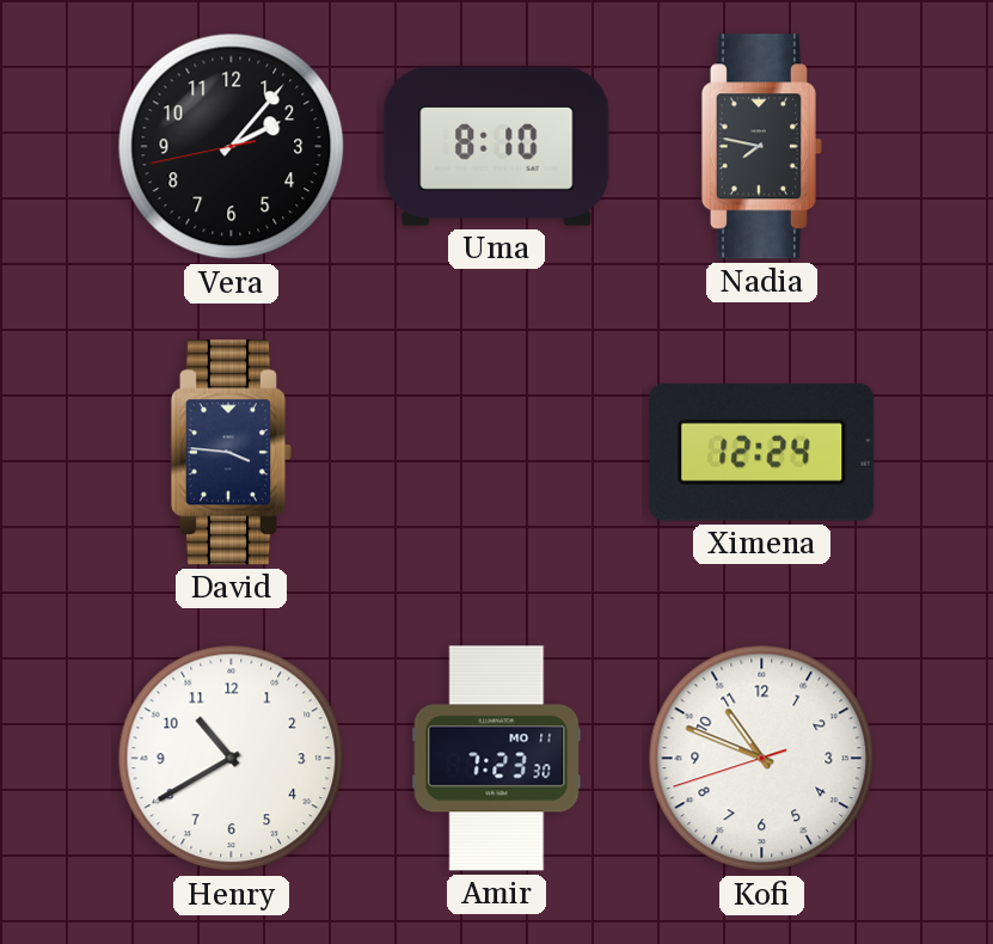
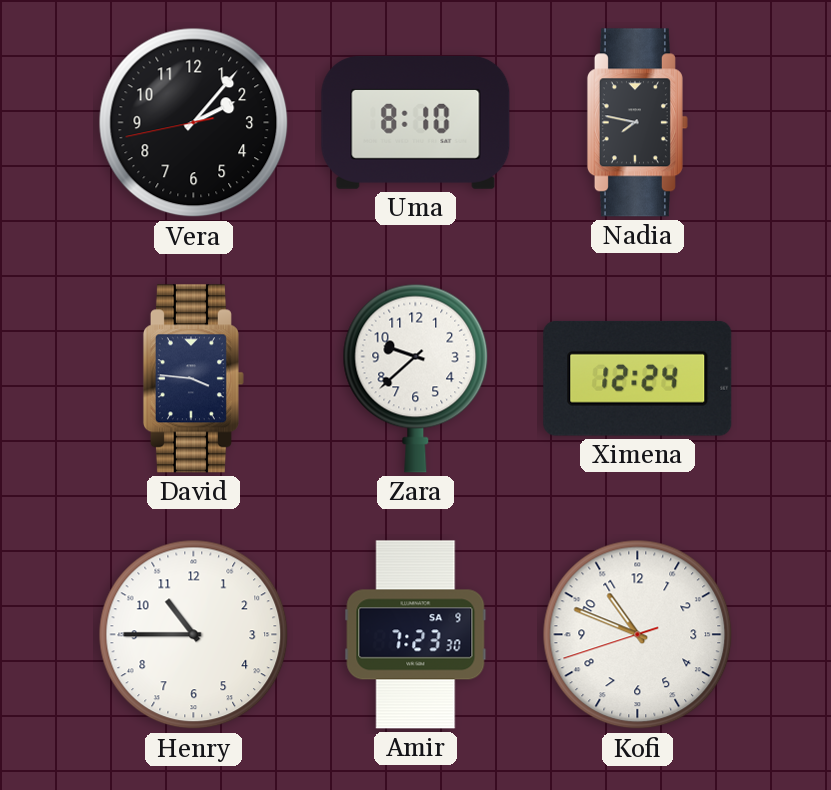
Zara: none -> 9:38
Henry: 10:40 -> 10:45
Amir date: MO 11 -> SA 9
